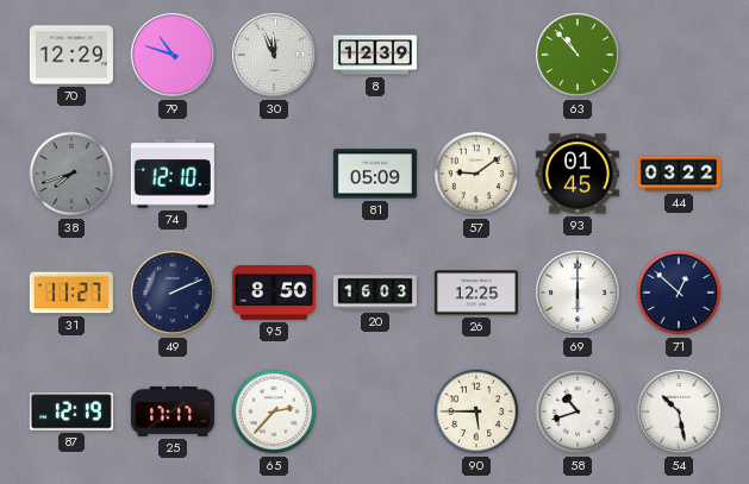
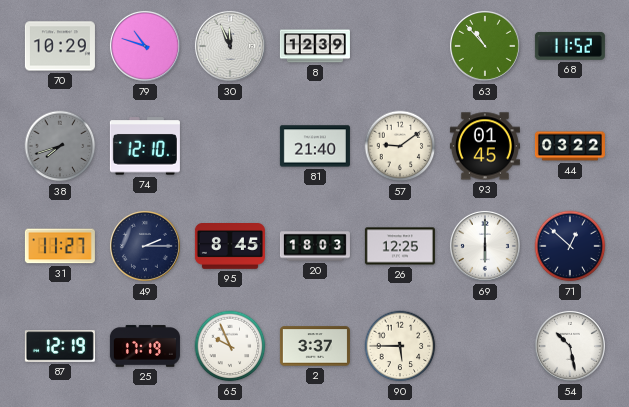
70: 12:29 -> 10:29
68: none -> 11:52
81: 05:09 -> 21:40
49: 2:11 -> 2:15
95: 8:50 -> 8:45
20: 16:03 -> 18:03
25: 17:17 -> 17:19
65: 2:37 -> 9:56
2: none -> 3:37
58: 10:42 -> none
